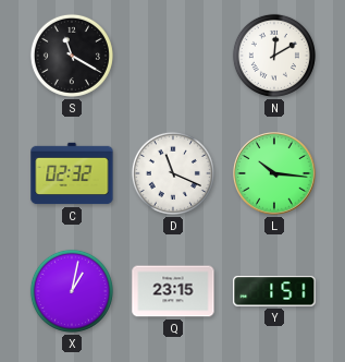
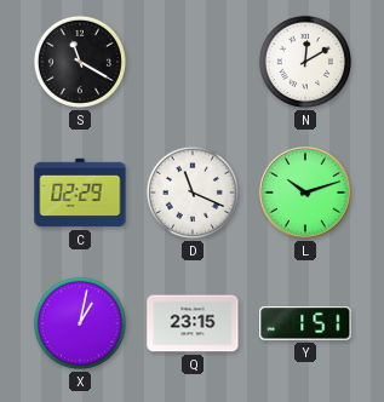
C: 02:32 -> 02:29
L: 10:16 -> 10:12
